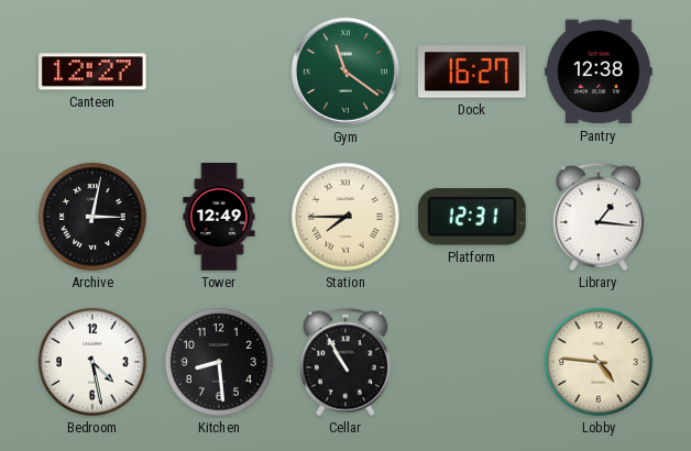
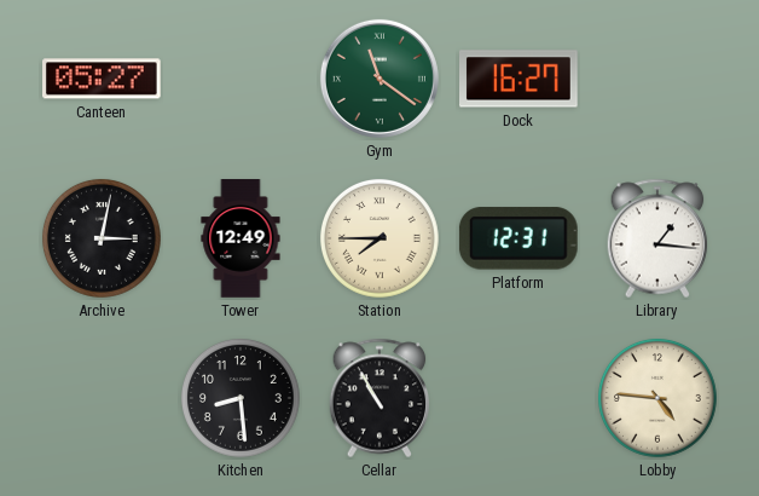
Canteen: 12:27 -> 05:27
Pantry: 12:38 -> none
Bedroom: 4:28 -> none
